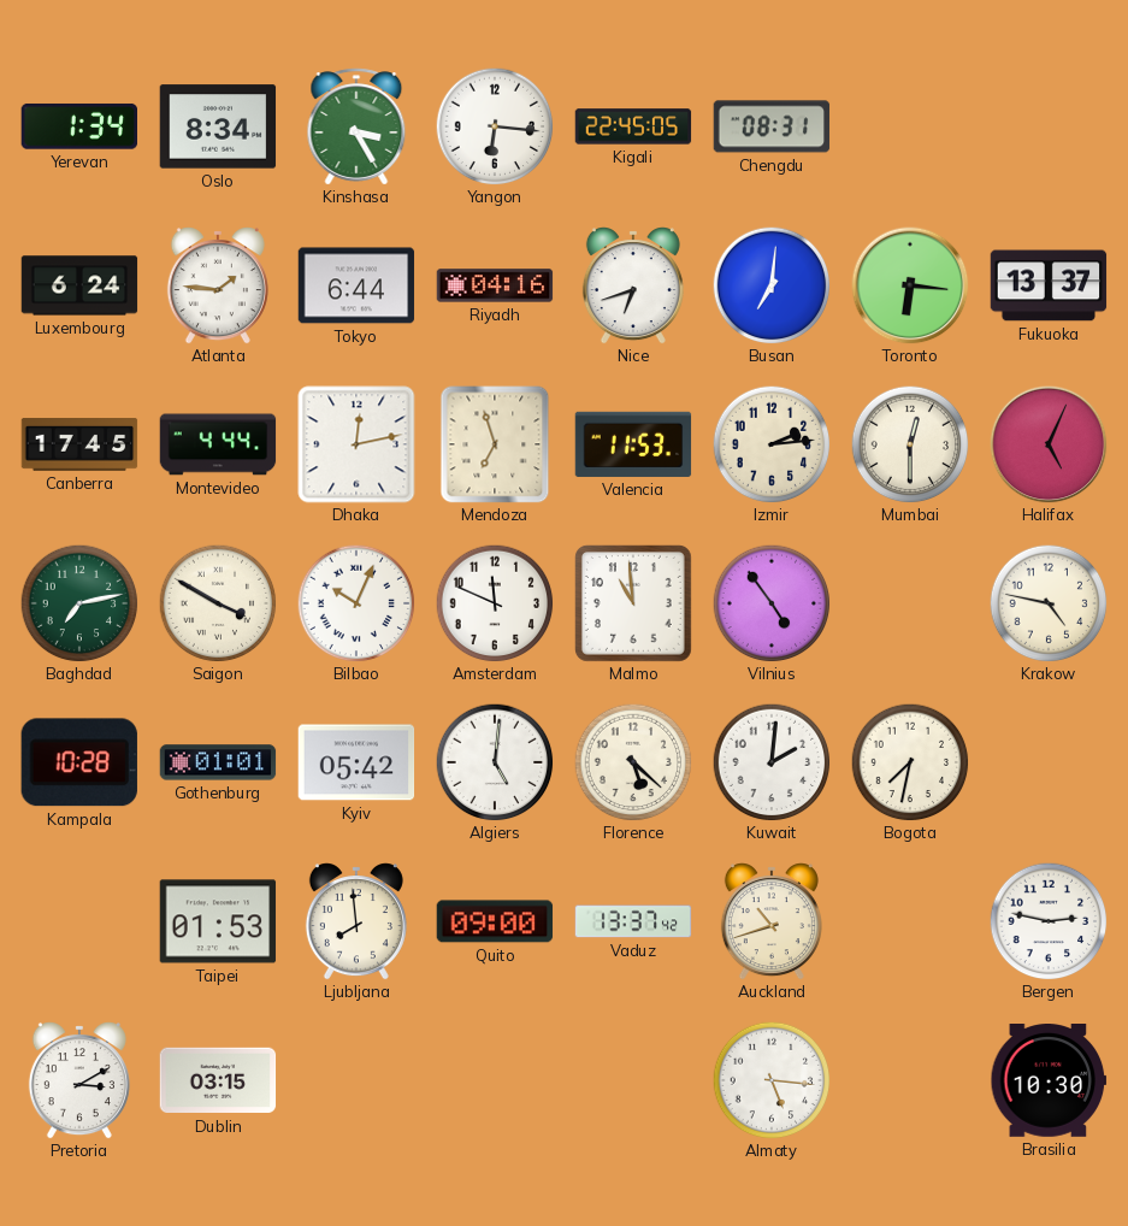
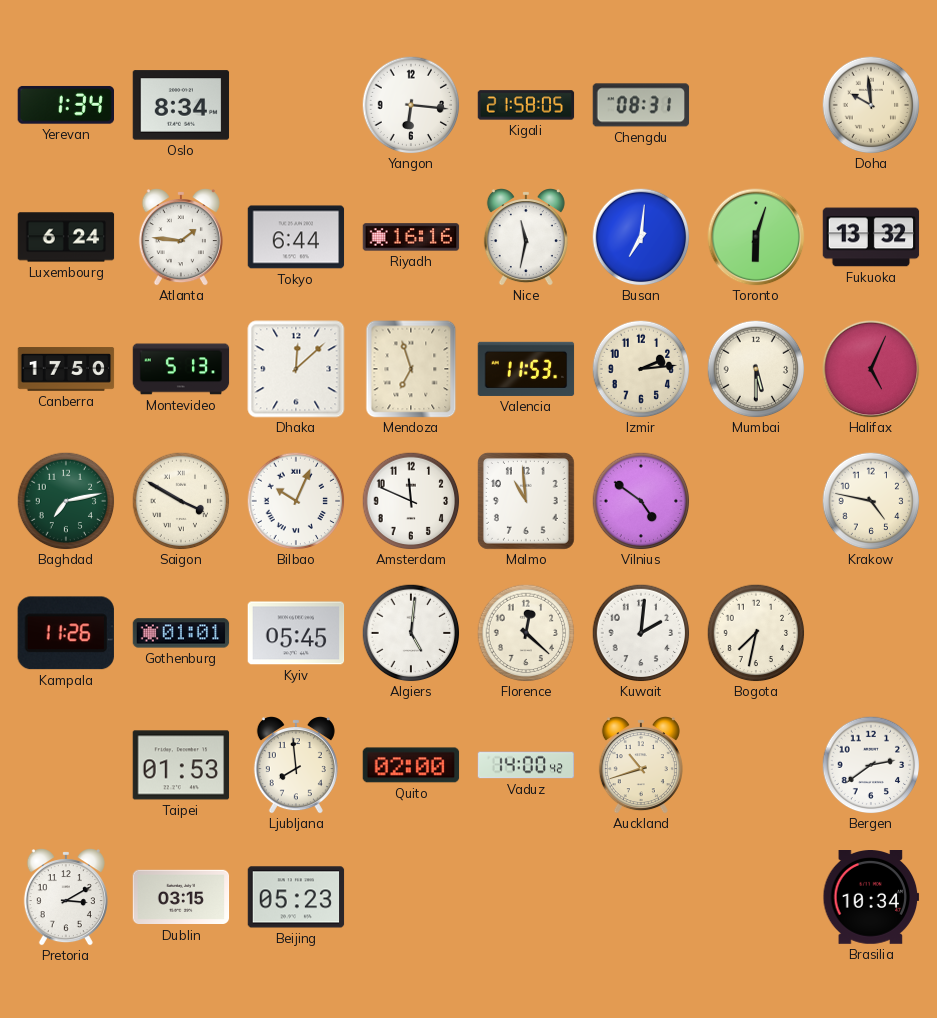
Kinshasa: 3:25 -> none
Kigali: 22:45 -> 21:58
Doha: none -> 9:59
Riyadh: 04:16 -> 16:16
Nice: 6:42 -> 11:32
Toronto: 6:16 -> 6:03
Fukuoka: 13:37 -> 13:32
Canberra: 17:45 -> 17:50
Montevideo: 4:44 -> 5:13
Dhaka: 12:13 -> 12:08
Mumbai: 12:30 -> 5:30
Vilnius: 4:54 -> 4:51
Kampala: 10:28 -> 11:26
Kyiv: 05:42 -> 05:45
Florence: 5:22 -> 12:22
Quito: 09:00 -> 02:00
Vaduz: 13:37 -> 14:00
Bergen: 2:47 -> 2:39
Beijing: none -> 05:23
Almaty: 5:16 -> none
Brasilia: 10:30 -> 10:34
